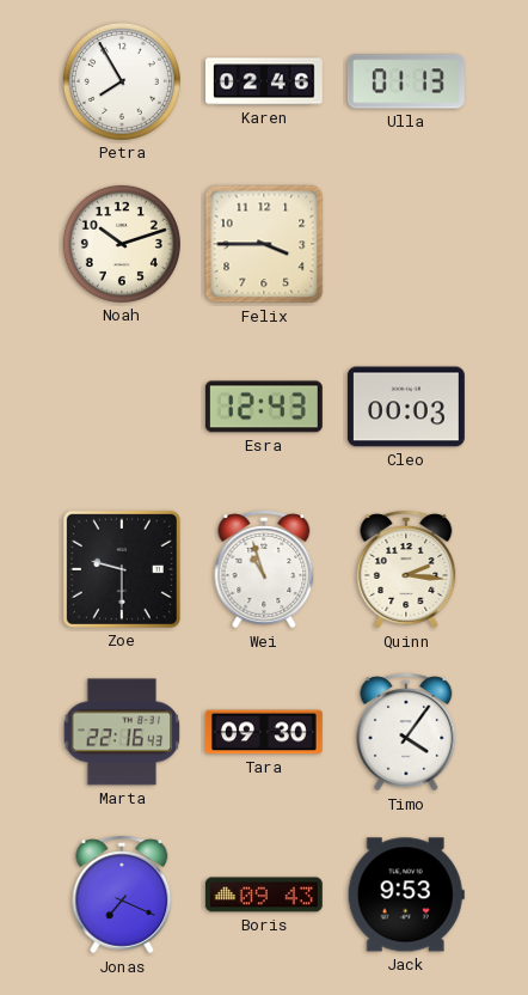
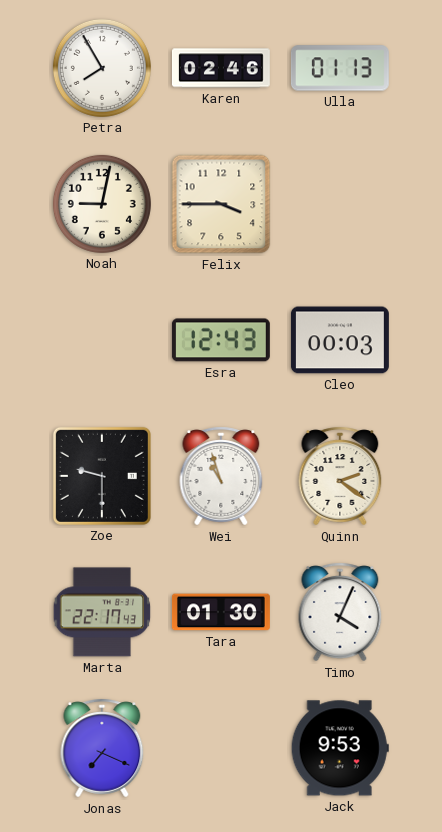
Noah: 10:12 -> 9:02
Quinn: 2:16 -> 2:21
Marta: 22:16 -> 22:17
Tara: 09:30 -> 01:30
Timo: 4:06 -> 4:04
Boris: 09:43 -> none
